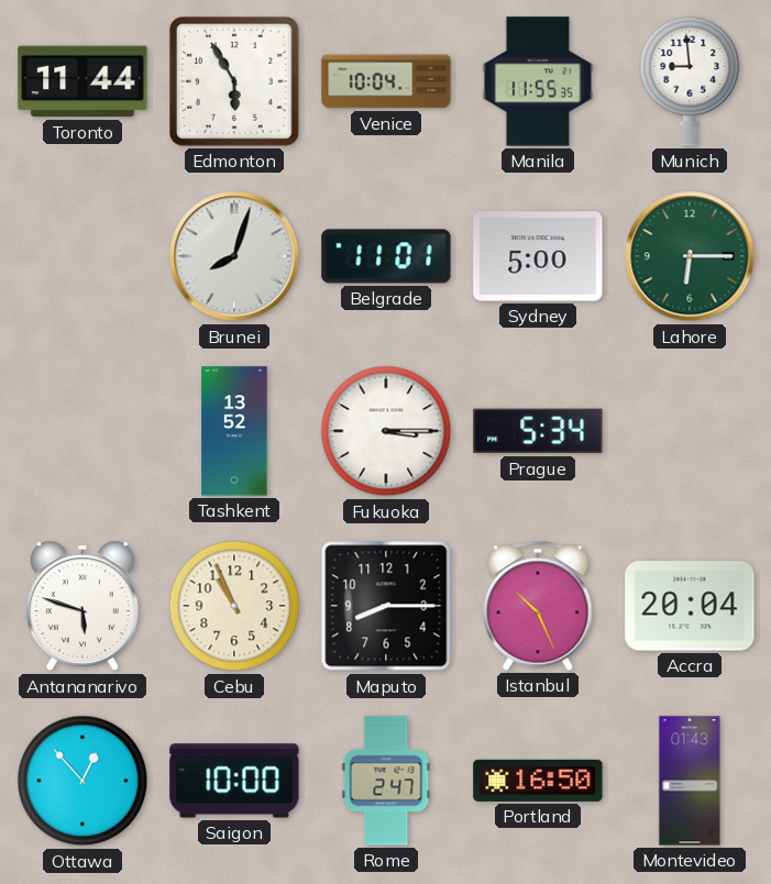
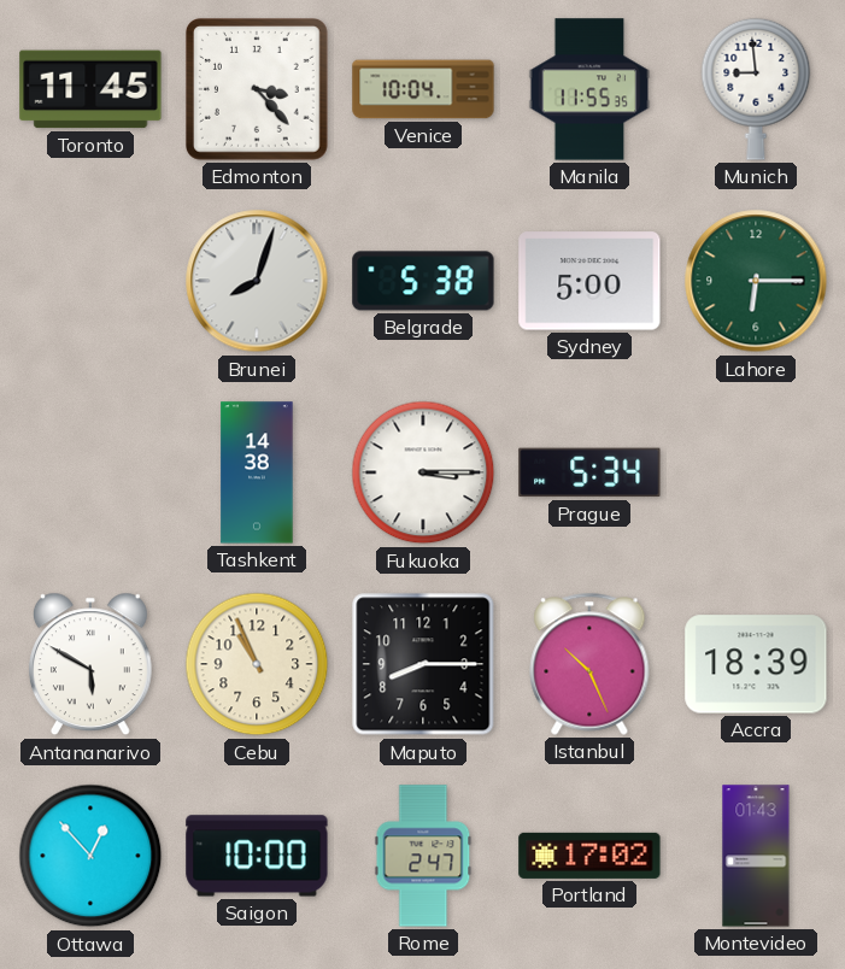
Toronto: 11:44 -> 11:45
Edmonton: 5:55 -> 3:23
Belgrade: 11:01 -> 5:38
Tashkent: 13:52 -> 14:38
Antananarivo: 5:48 -> 5:50
Accra: 20:04 -> 18:39
Portland: 16:50 -> 17:02
